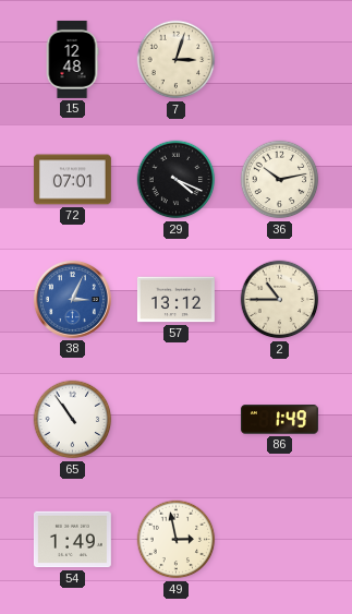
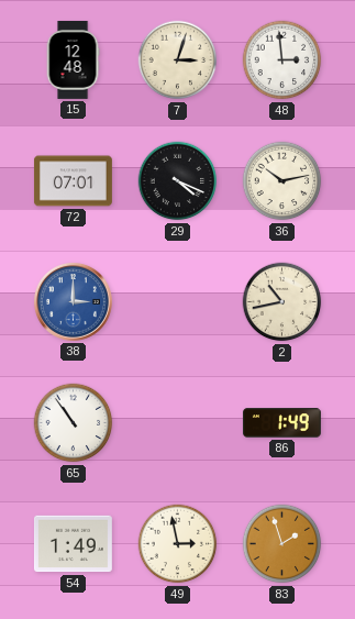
48: none -> 2:59
38: 3:04 -> 3:00
57: 13:12 -> none
2: 10:45 -> 10:43
83: none -> 1:57
